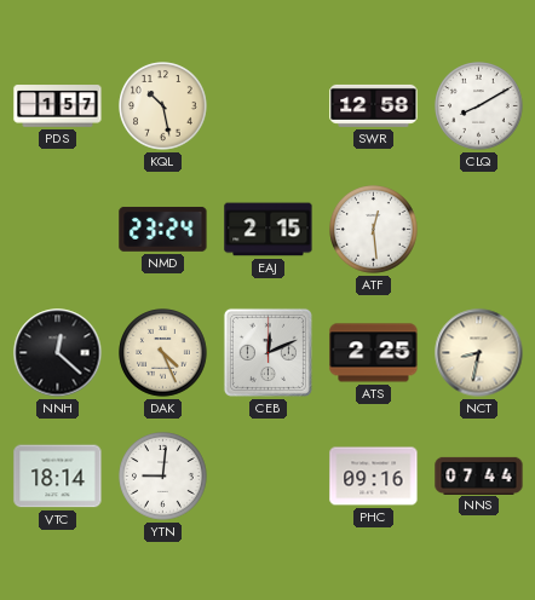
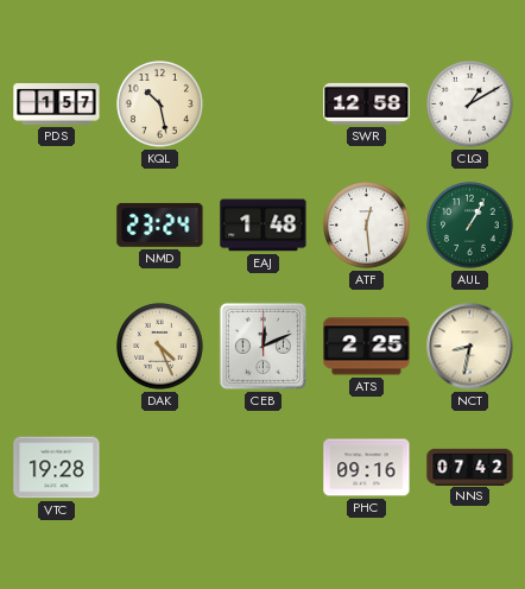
CLQ: 8:10 -> 1:10
EAJ: 2:15 -> 1:48
AUL: none -> 1:05
NNH: 12:22 -> none
VTC: 18:14 -> 19:28
YTN: 9:01 -> none
NNS: 07:44 -> 07:42
